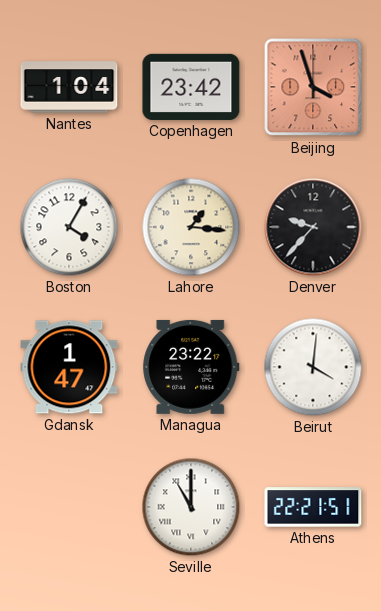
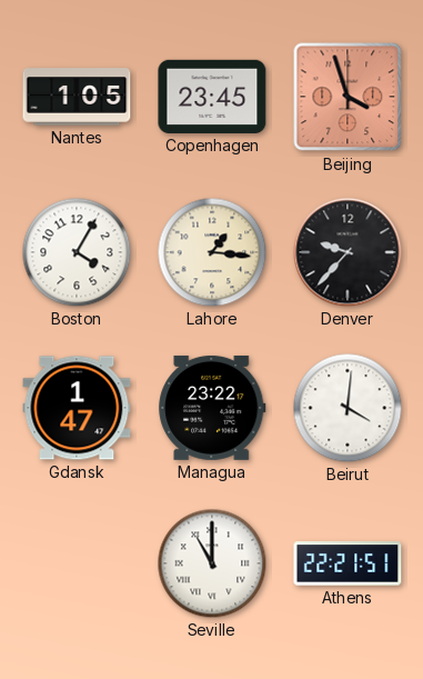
Nantes: 1:04 -> 1:05
Copenhagen: 23:42 -> 23:45
